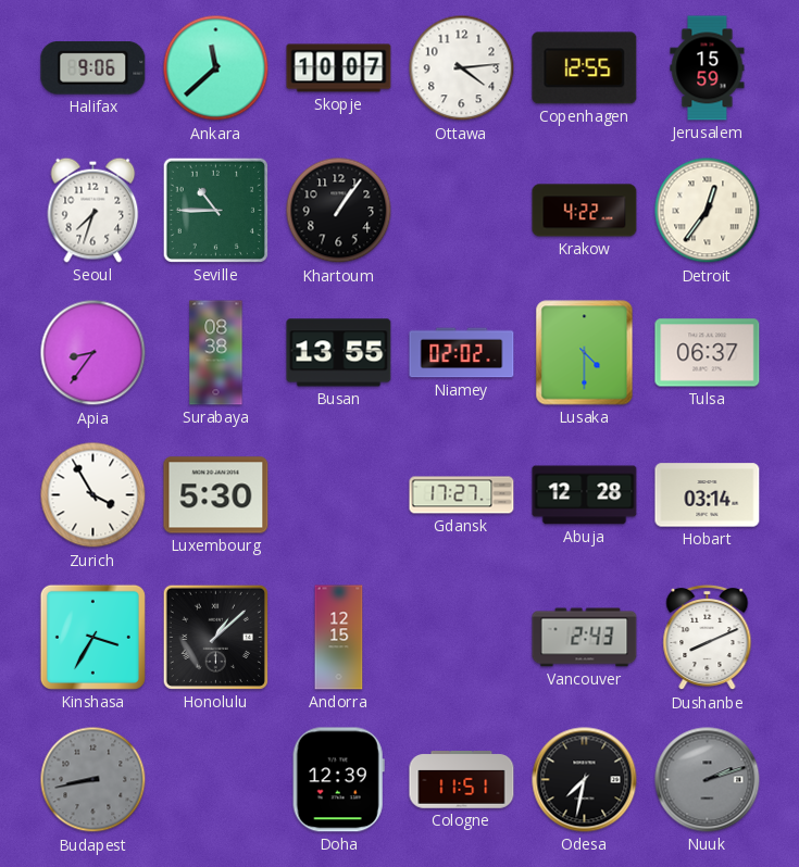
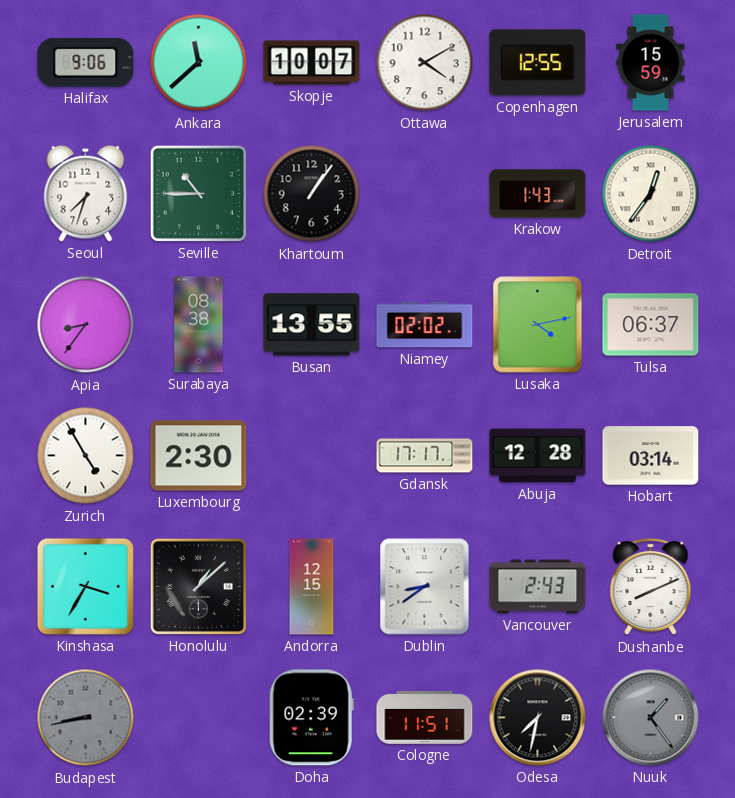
Ottawa: 4:14 -> 4:10
Krakow: 4:22 -> 1:43
Lusaka: 4:30 -> 4:13
Zurich: 3:55 -> 4:55
Luxembourg: 5:30 -> 2:30
Gdansk: 17:27 -> 17:17
Dublin: none -> 8:39
Doha: 12:39 -> 02:39
Nuuk: 2:12 -> 1:24
